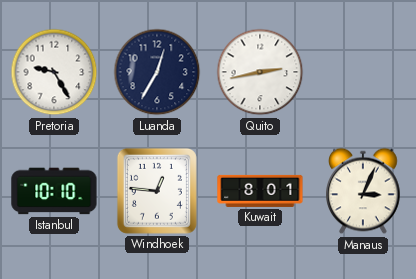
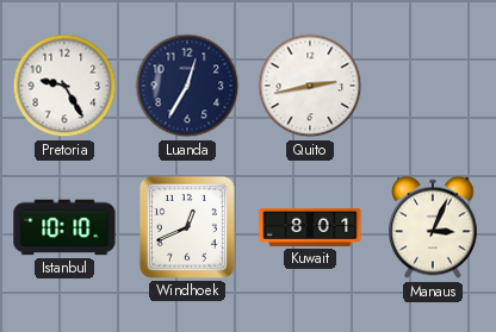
Windhoek: 12:46 -> 12:41
